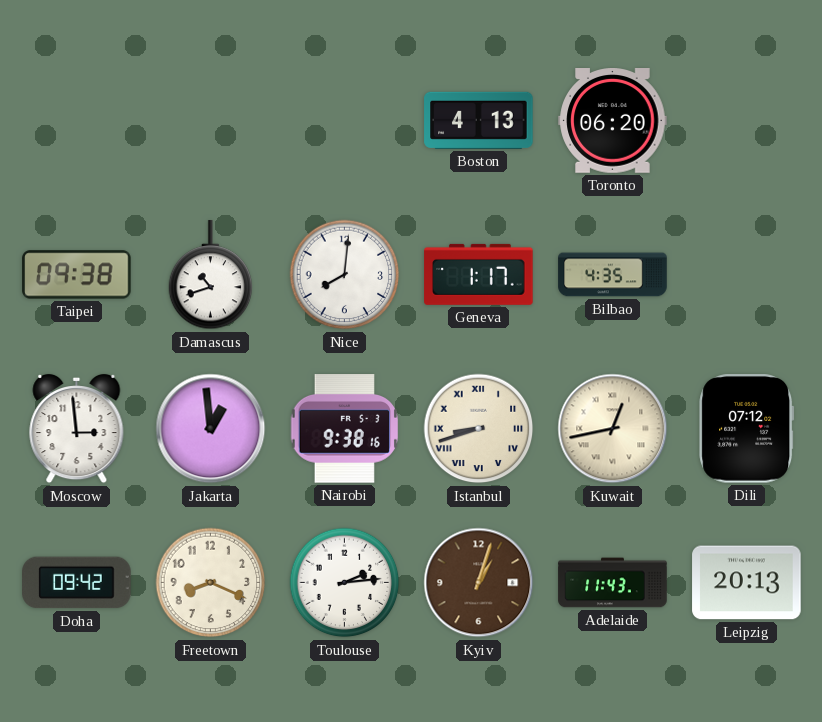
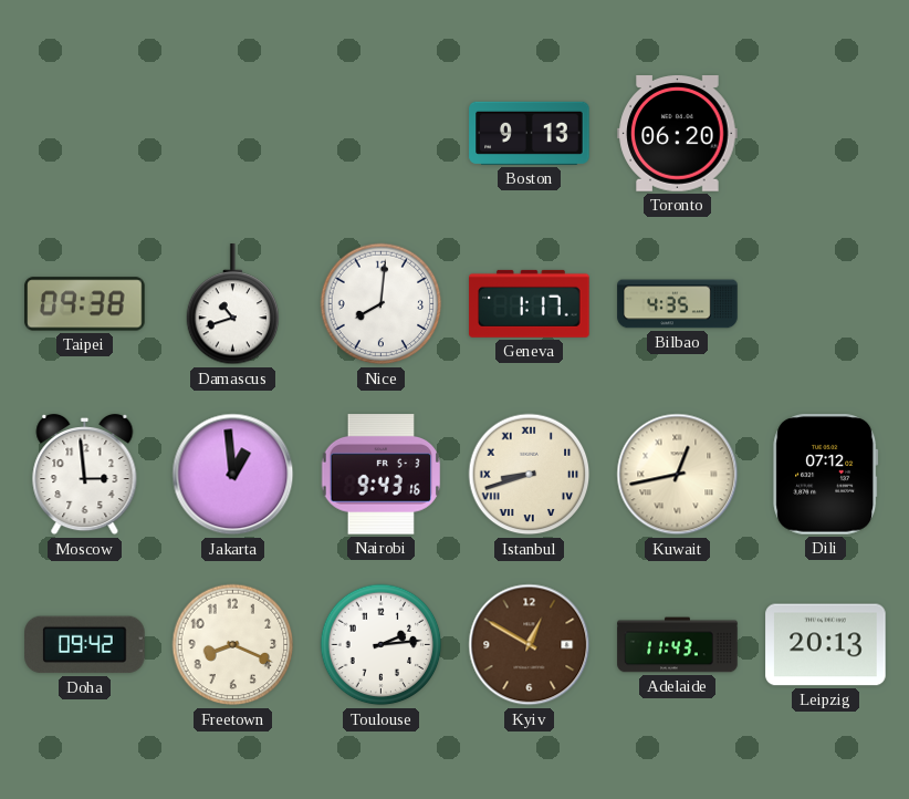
Boston: 4:13 -> 9:13
Nairobi: 9:38 -> 9:43
Kyiv: 1:03 -> 12:50
